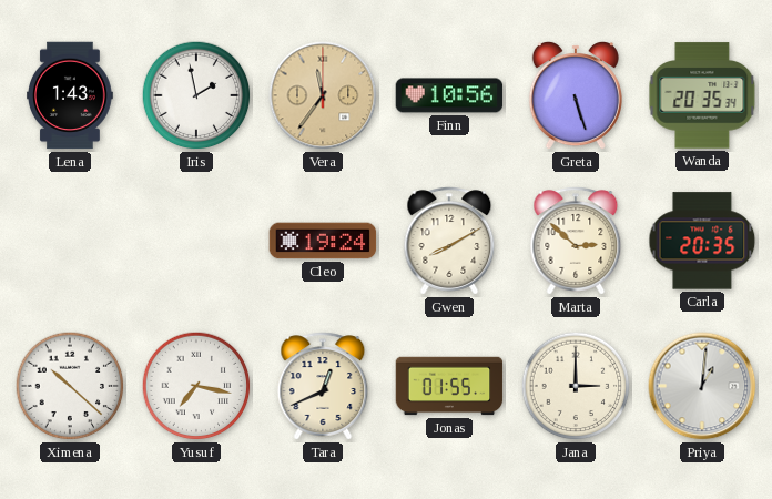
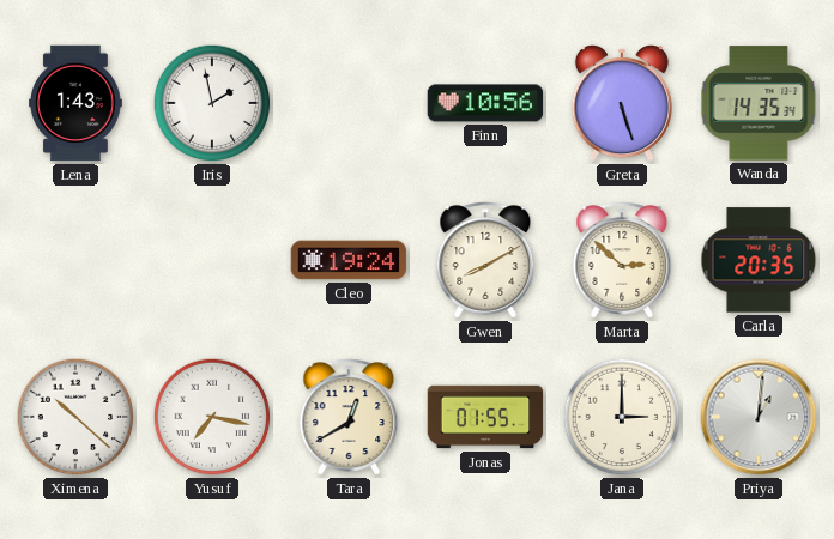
Vera: 11:36 -> none
Wanda: 20:35 -> 14:35
Tara: 12:41 -> 12:40
